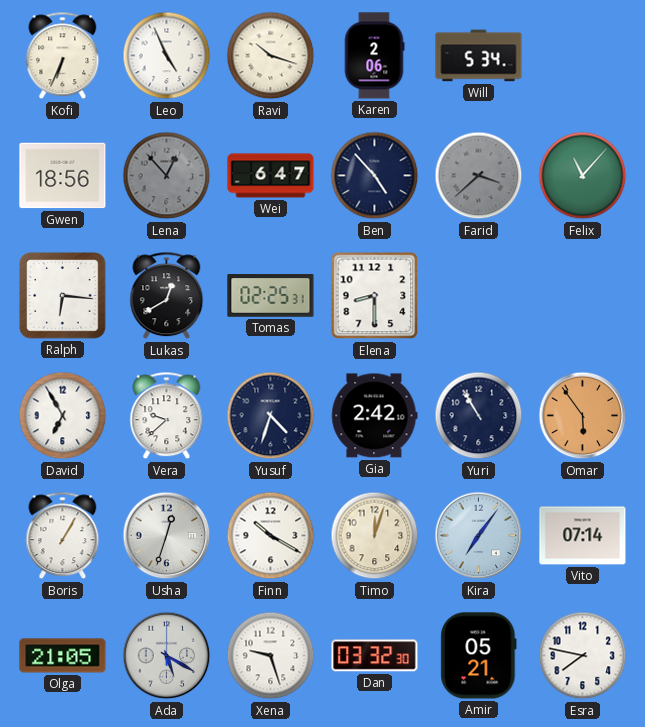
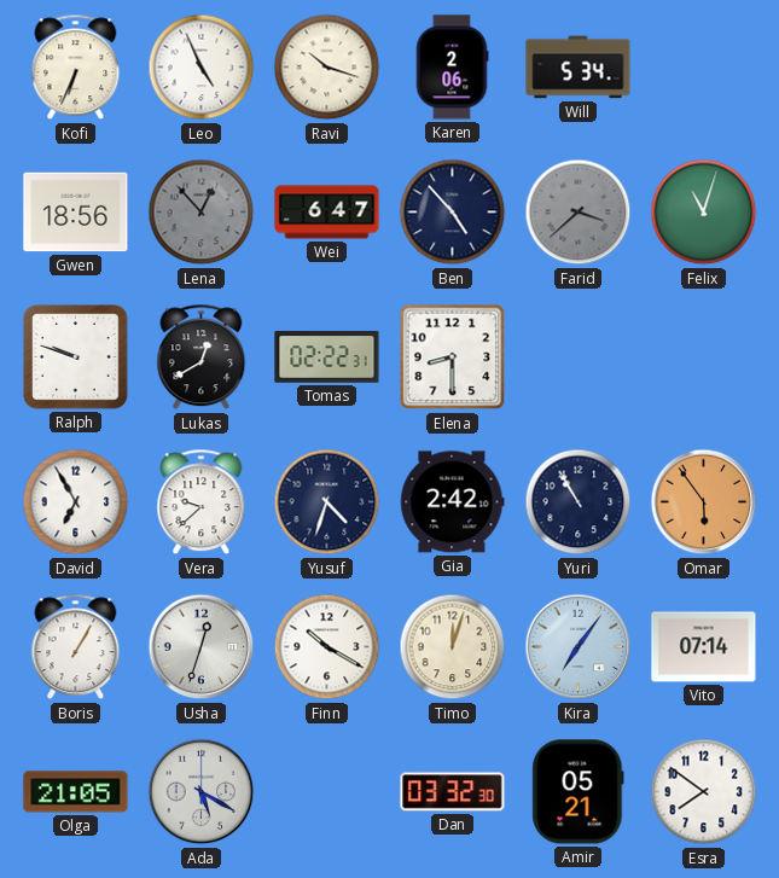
Felix: 11:07 -> 11:03
Ralph: 6:16 -> 9:48
Tomas: 02:25 -> 02:22
Xena: 9:27 -> none
Esra: 7:47 -> 7:51
